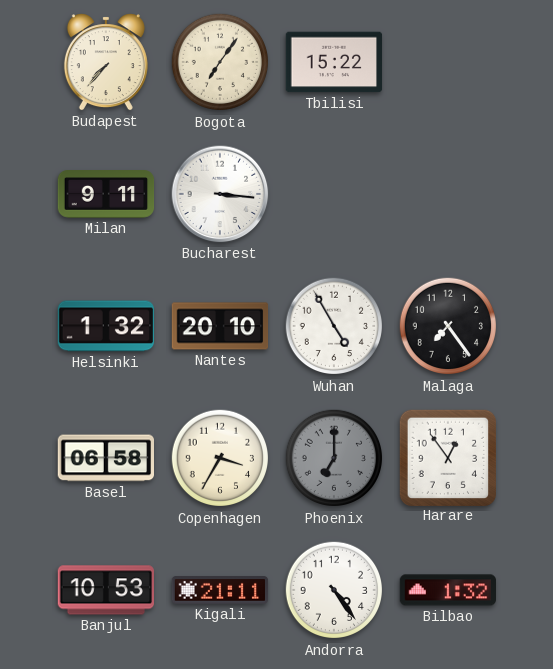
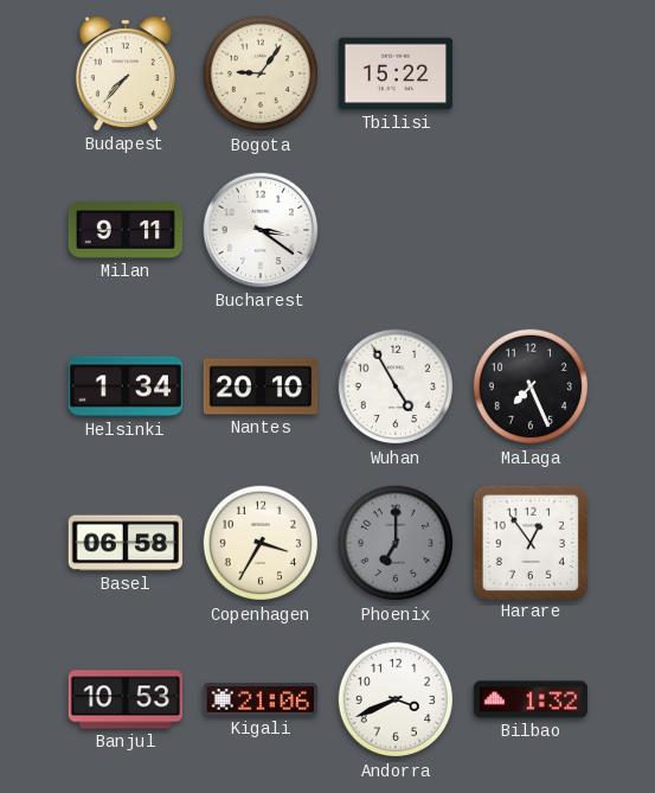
Bogota: 7:06 -> 9:06
Bucharest: 3:16 -> 3:21
Helsinki: 1:32 -> 1:34
Malaga: 7:24 -> 7:26
Kigali: 21:11 -> 21:06
Andorra: 4:24 -> 3:41
